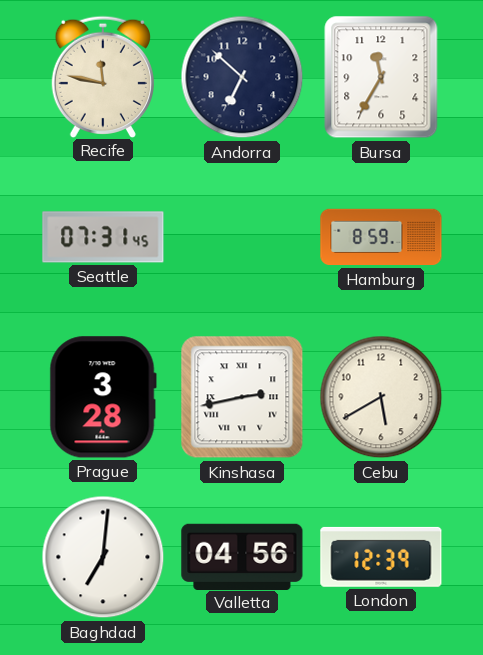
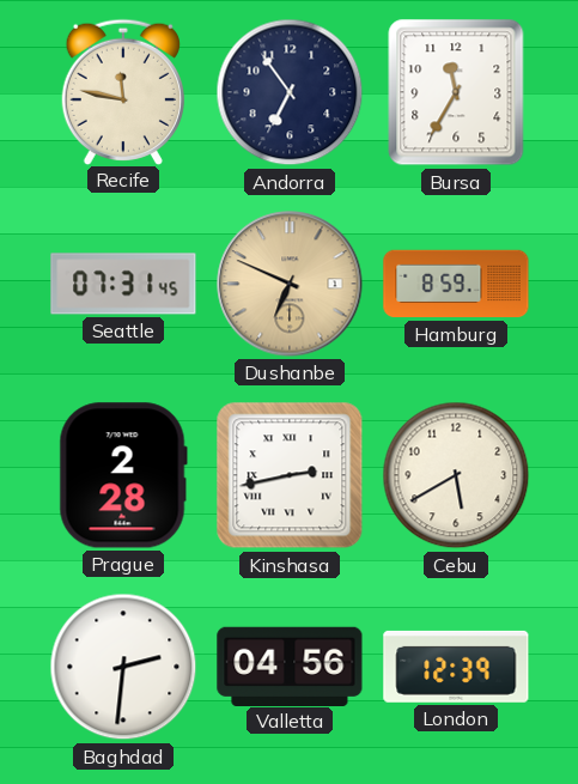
Andorra: 6:52 -> 6:54
Dushanbe: none -> 6:49
Prague: 3:28 -> 2:28
Baghdad: 7:01 -> 2:31
